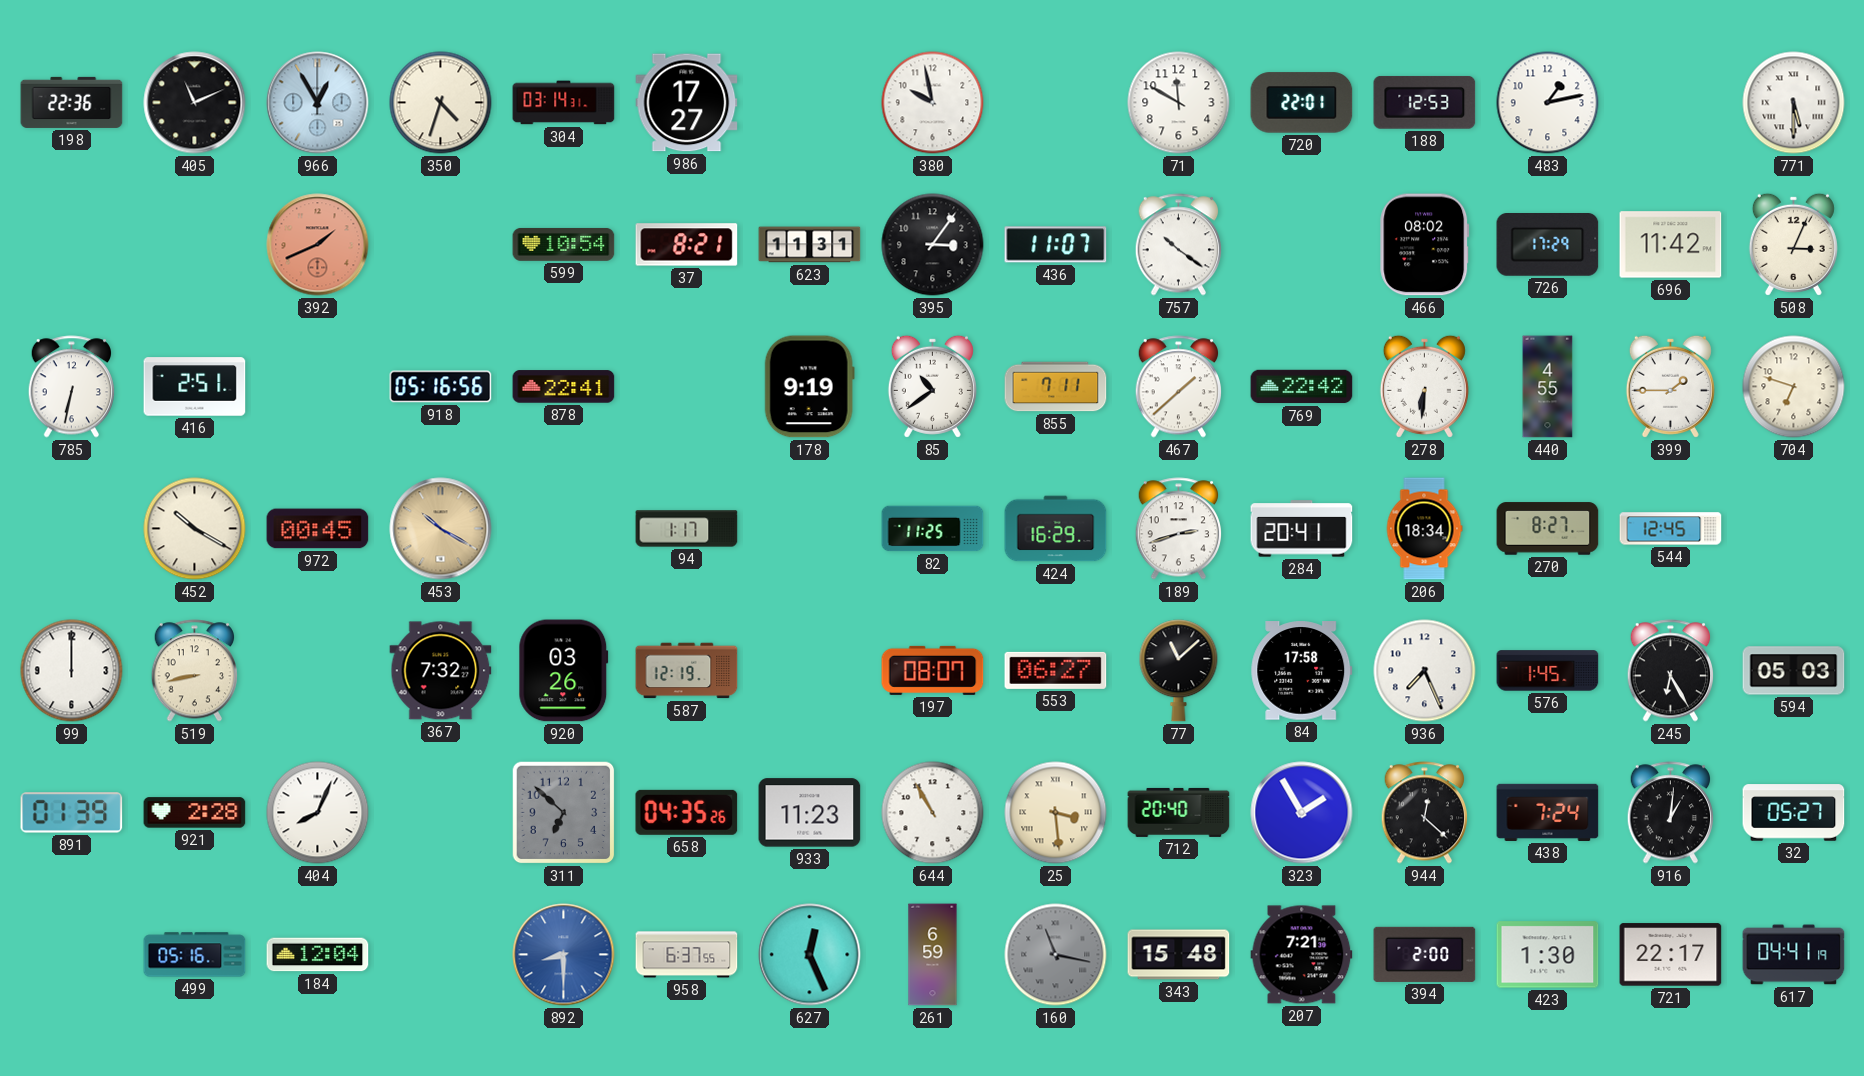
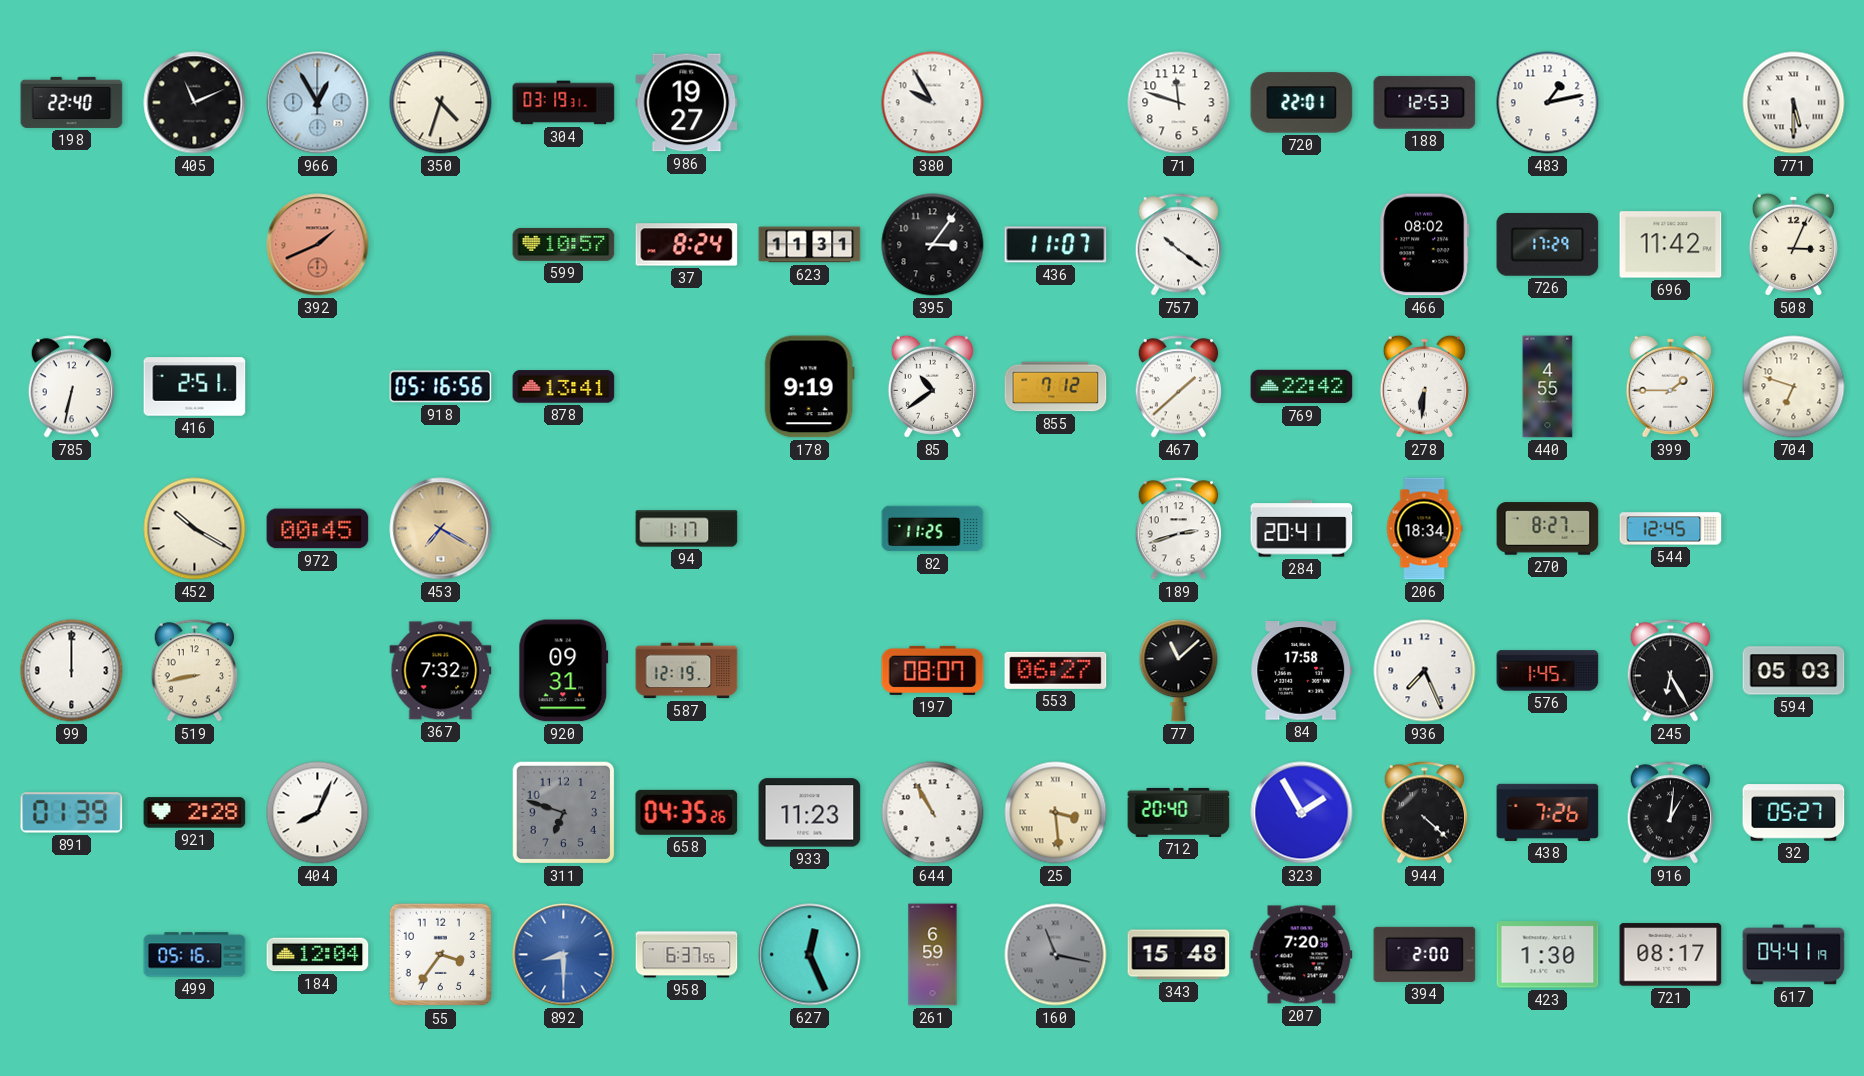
198: 22:36 -> 22:40
304: 03:14 -> 03:19
986: 17:27 -> 19:27
380: 9:58 -> 9:55
71: 11:50 -> 11:48
599: 10:54 -> 10:57
37: 8:21 -> 8:24
878: 22:41 -> 13:41
855: 7:11 -> 7:12
453: 10:20 -> 7:20
424: 16:29 -> none
920: 03:26 -> 09:31
311: 6:52 -> 6:48
944: 12:22 -> 4:22
438: 7:24 -> 7:26
55: none -> 3:36
207: 7:21 -> 7:20
721: 22:17 -> 08:17
